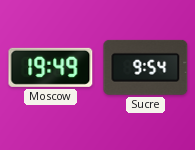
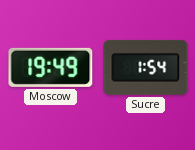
Sucre: 9:54 -> 1:54
